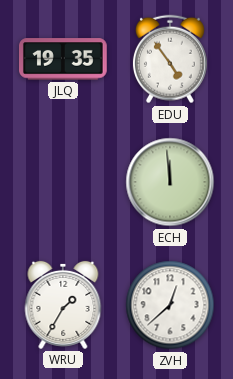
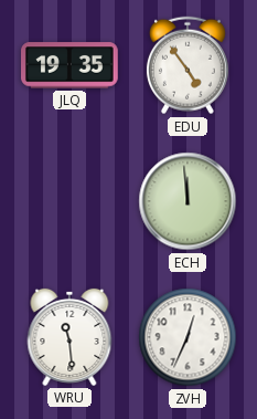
WRU: 1:35 -> 11:29
ZVH: 12:38 -> 12:34
